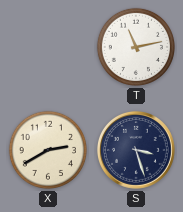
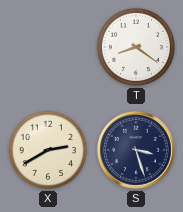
T: 11:13 -> 8:21
